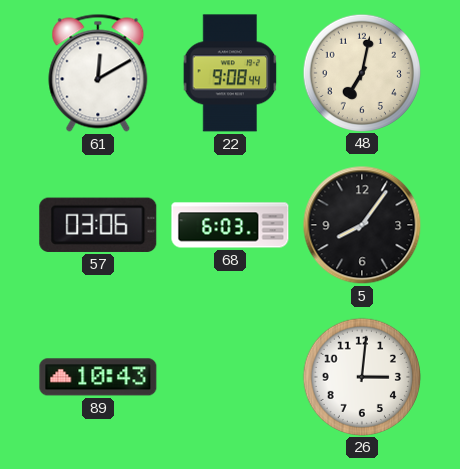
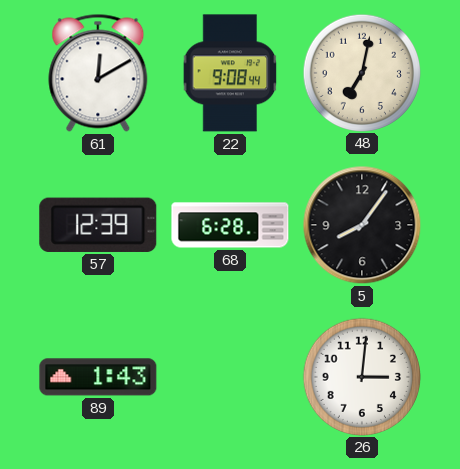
57: 03:06 -> 12:39
68: 6:03 -> 6:28
89: 10:43 -> 1:43
